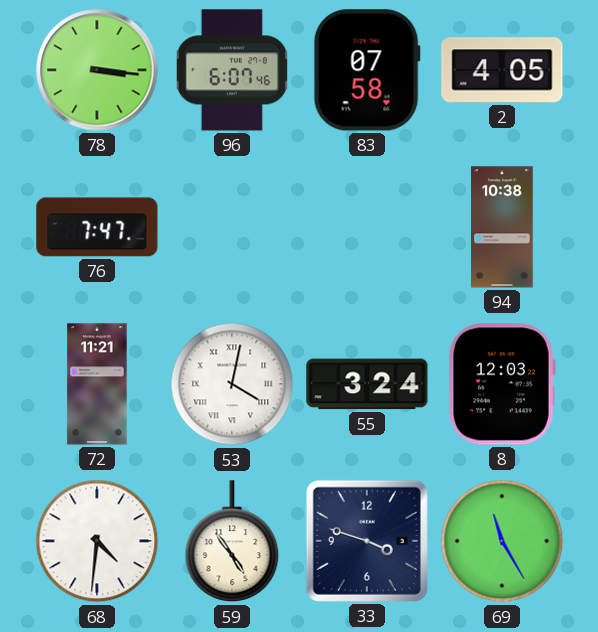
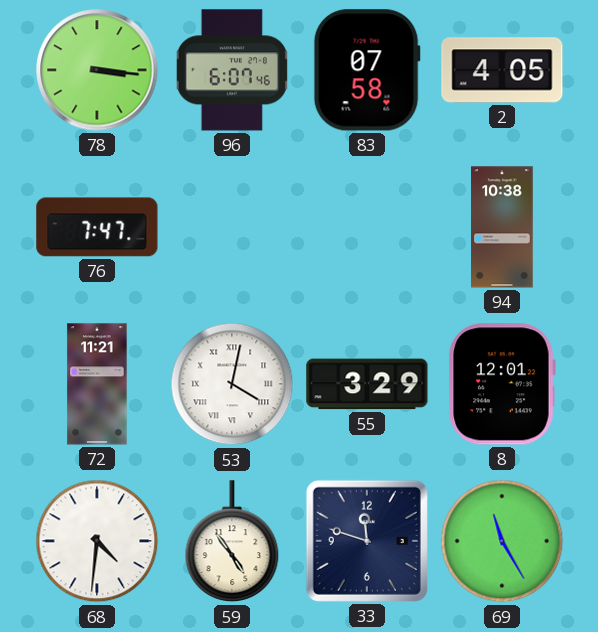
55: 3:24 -> 3:29
8: 12:03 -> 12:01
33: 3:48 -> 11:48
